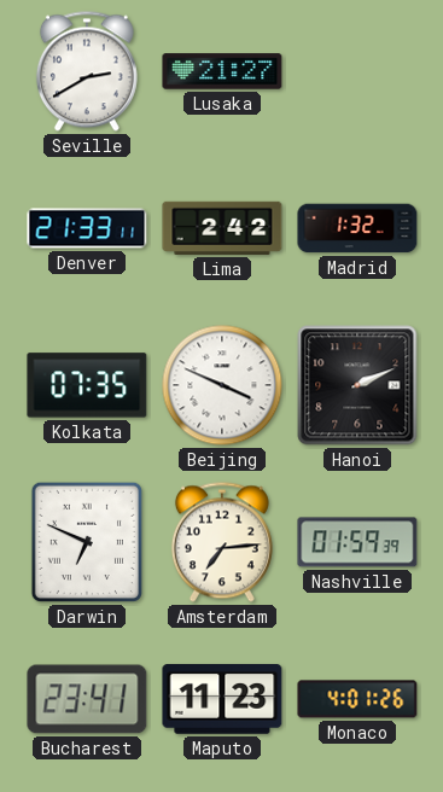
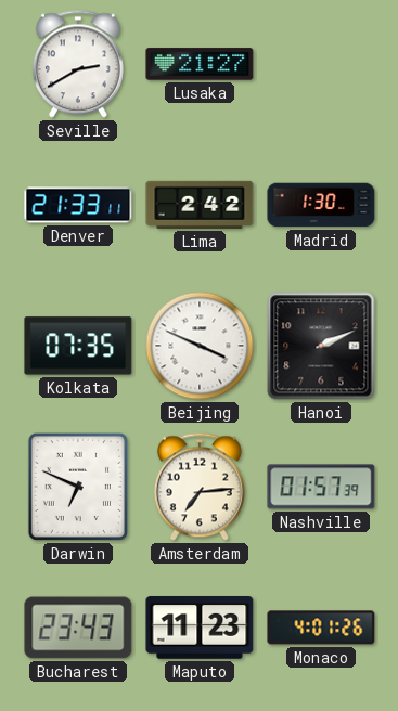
Madrid: 1:32 -> 1:30
Nashville: 01:59 -> 01:57
Bucharest: 23:41 -> 23:43
